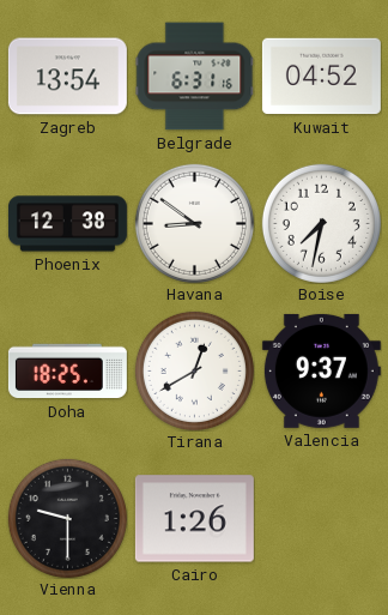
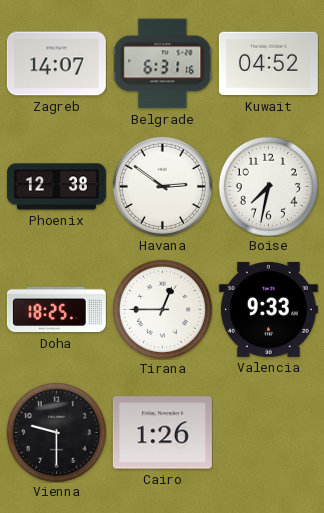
Zagreb: 13:54 -> 14:07
Havana: 8:51 -> 2:51
Tirana: 12:40 -> 12:45
Valencia: 9:37 -> 9:33
